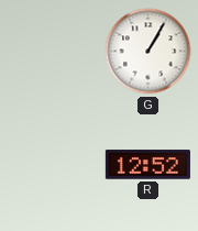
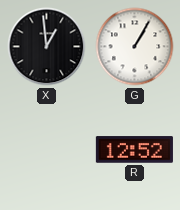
X: none -> 12:59
